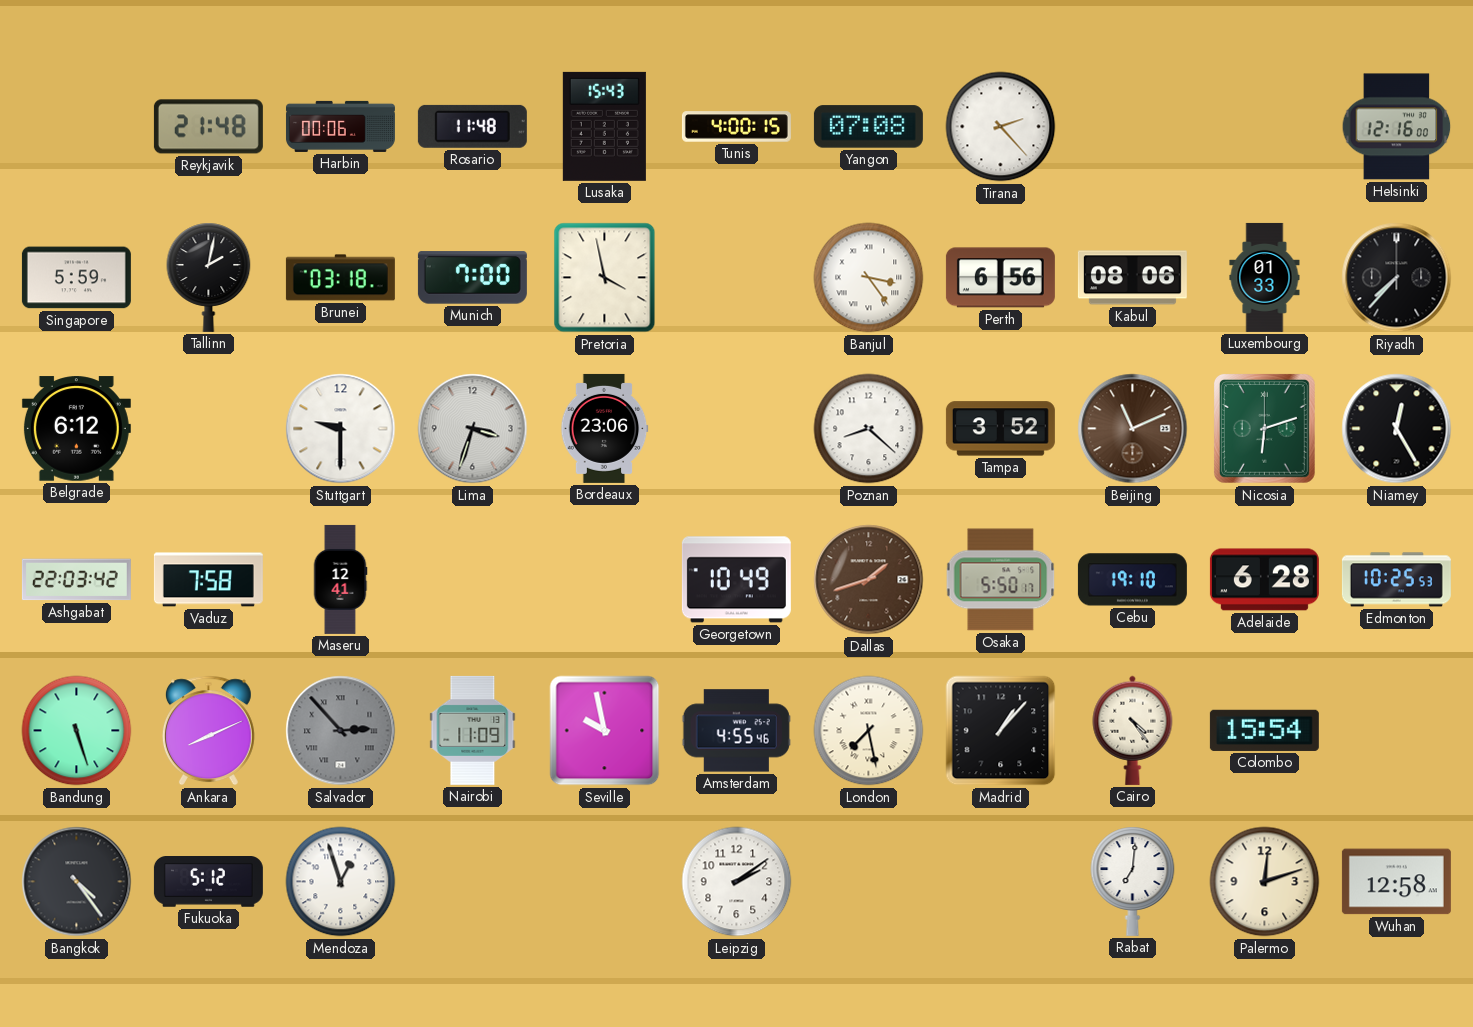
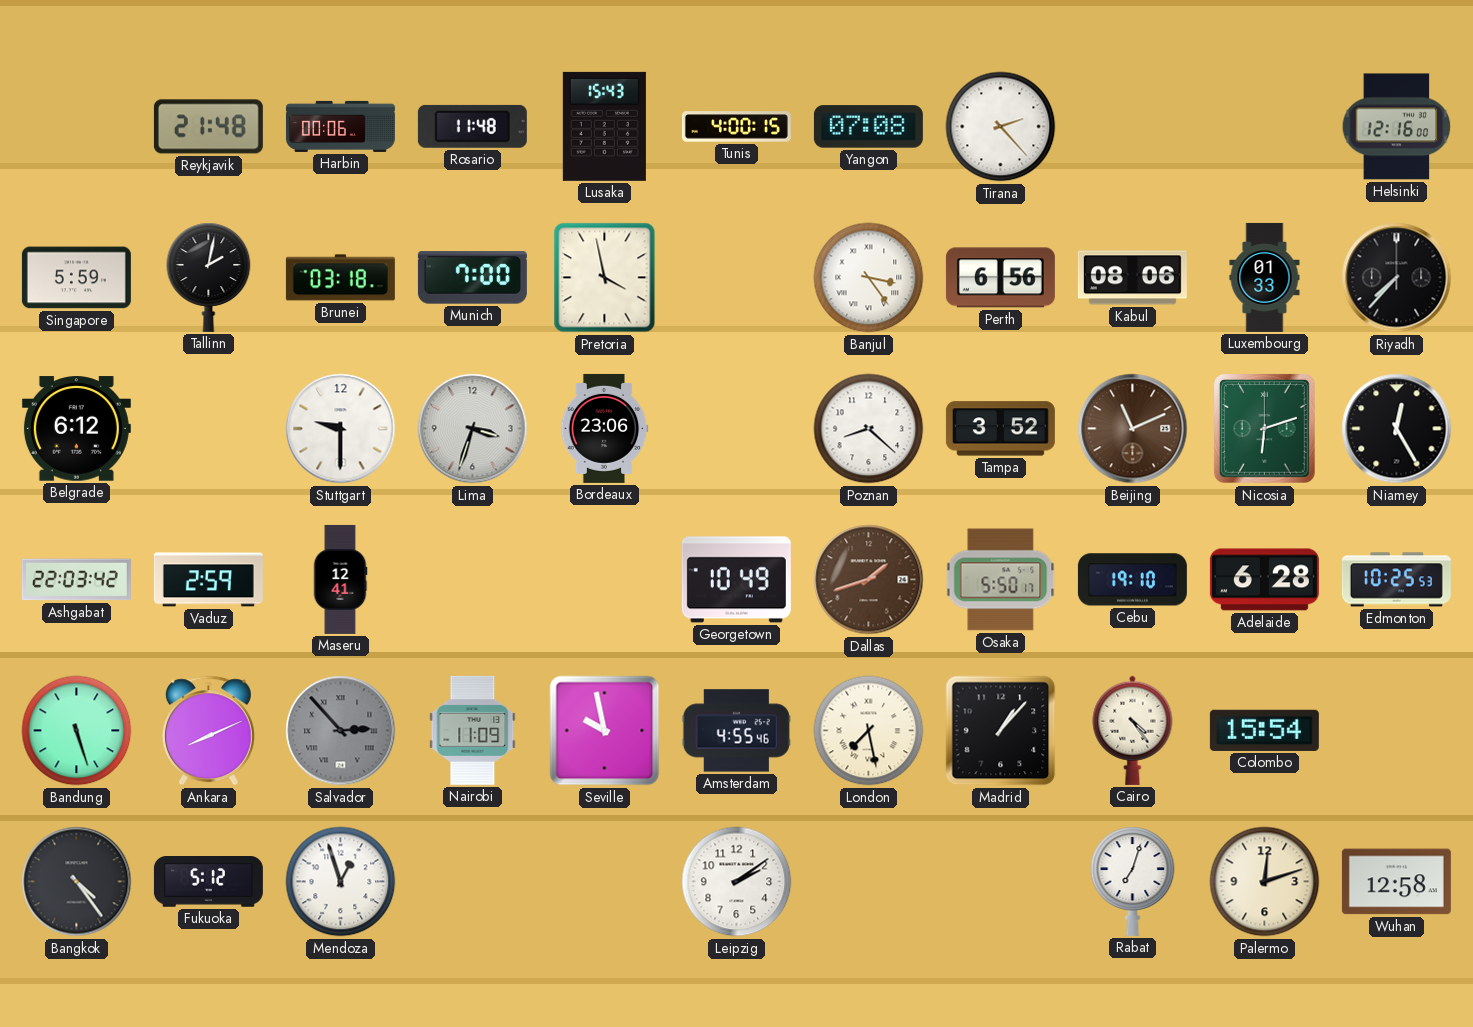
Vaduz: 7:58 -> 2:59
Rabat: 7:01 -> 7:03
